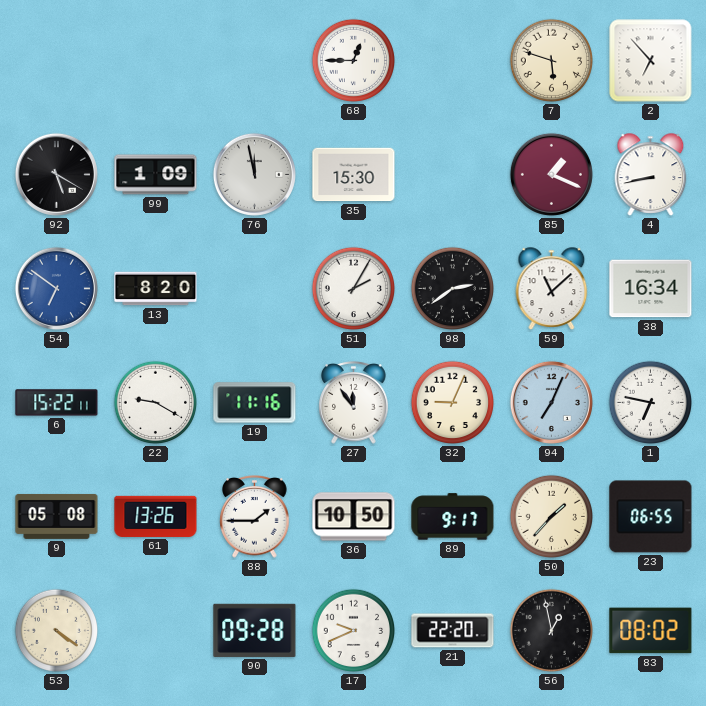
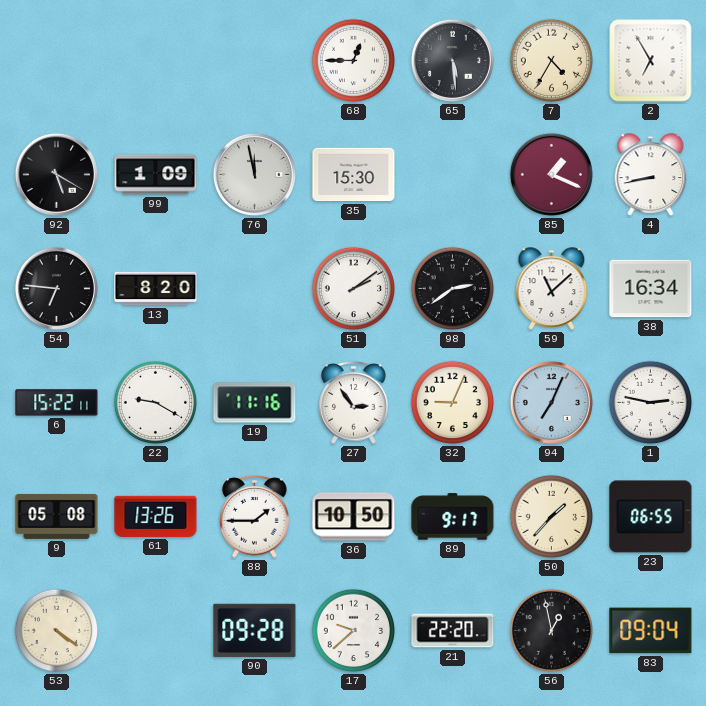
65: none -> 5:29
7: 5:48 -> 4:35
2: 6:53 -> 6:55
54: 6:51 -> 6:46
54 dial: blue -> black
51: 2:05 -> 2:09
27: 11:54 -> 2:54
1: 6:47 -> 2:47
17: 9:41 -> 9:38
83: 08:02 -> 09:04
